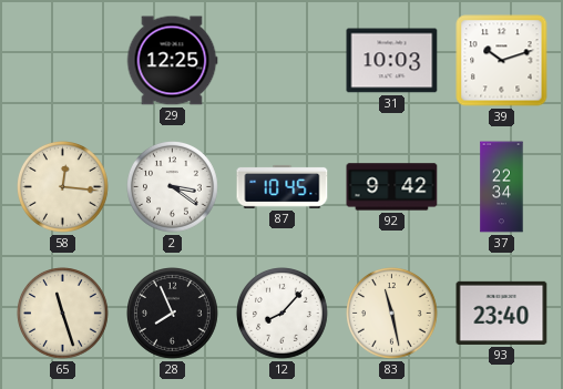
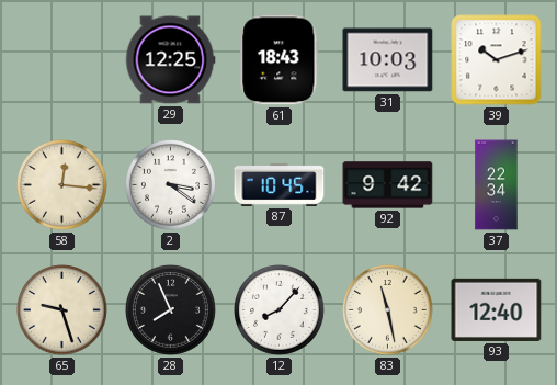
61: none -> 18:43
65: 11:27 -> 9:27
93: 23:40 -> 12:40
